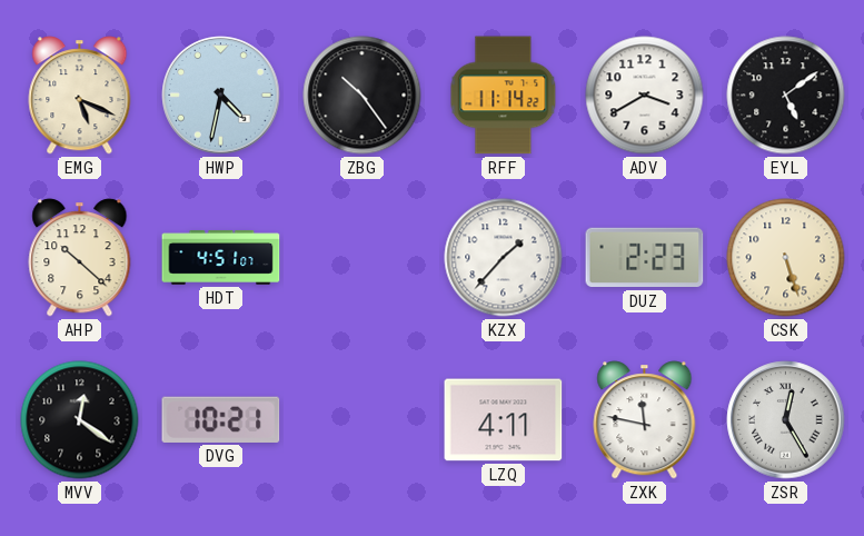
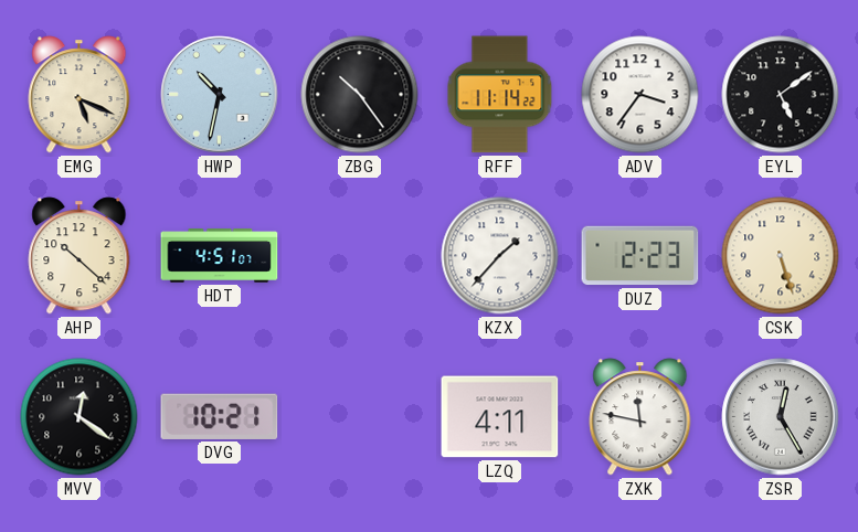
HWP: 4:32 -> 10:32
ADV: 3:40 -> 3:36
